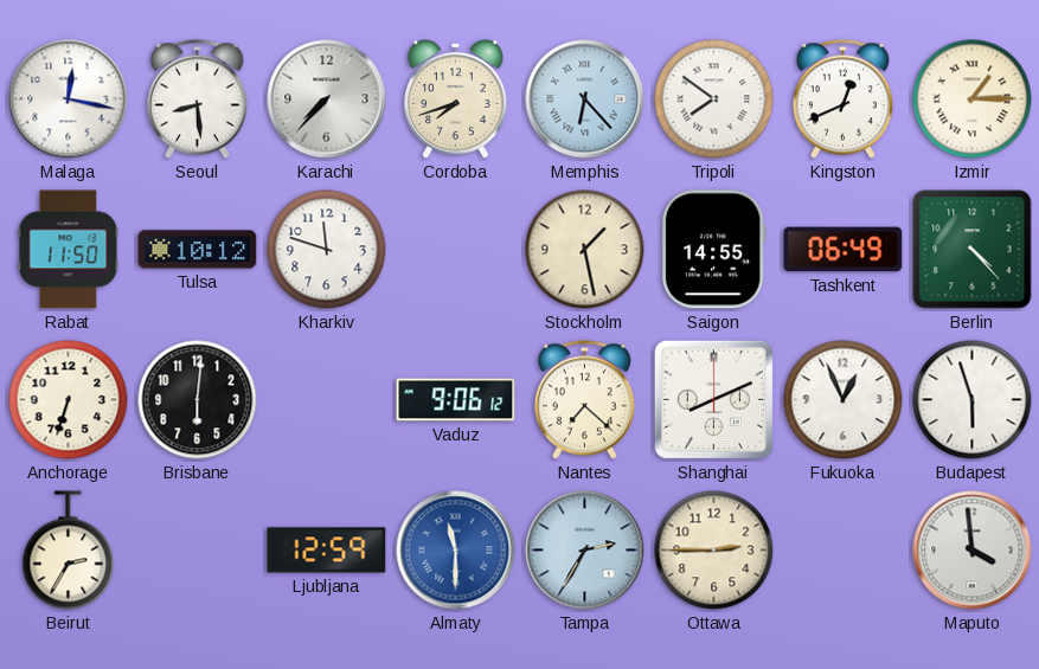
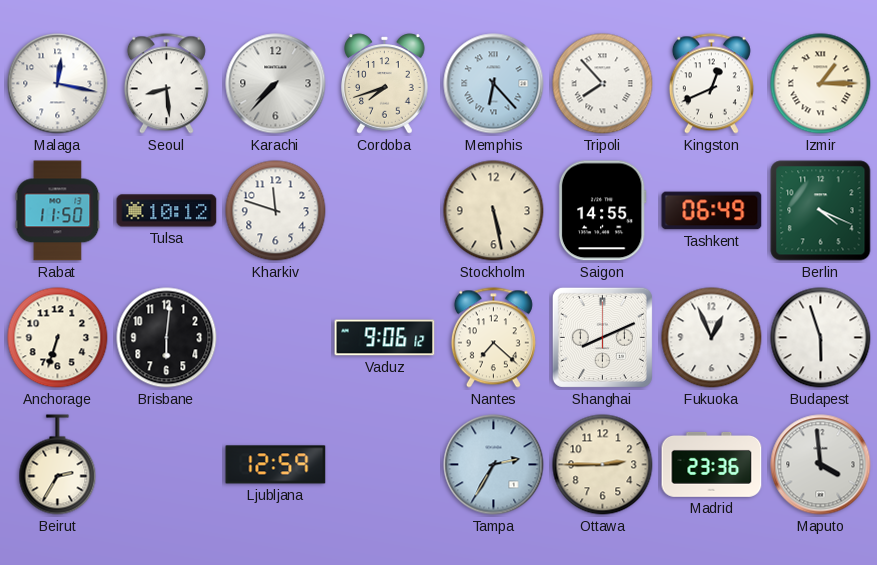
Tripoli: 7:51 -> 7:53
Stockholm: 1:28 -> 5:28
Berlin: 4:23 -> 4:19
Almaty: 11:30 -> none
Madrid: none -> 23:36
